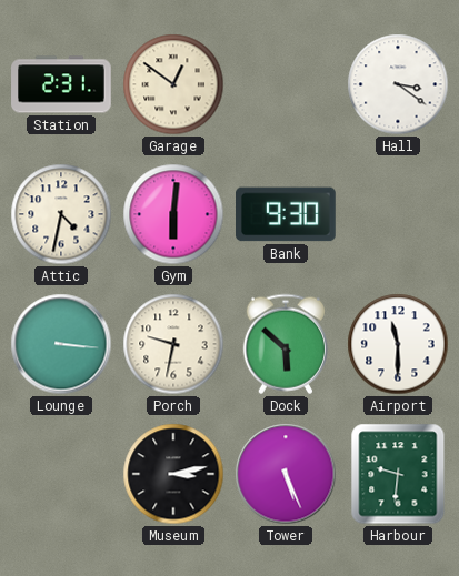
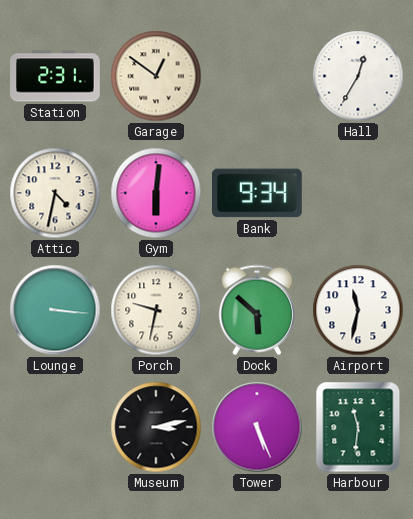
Hall: 3:21 -> 12:35
Bank: 9:30 -> 9:34
Airport: 11:30 -> 11:32
Harbour: 9:31 -> 11:31
